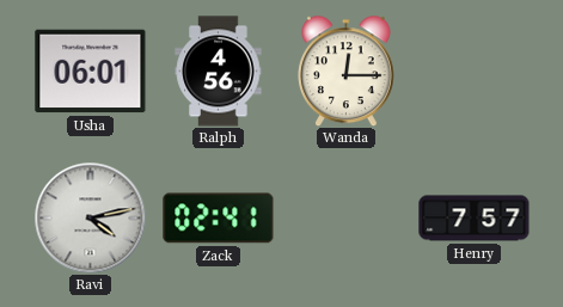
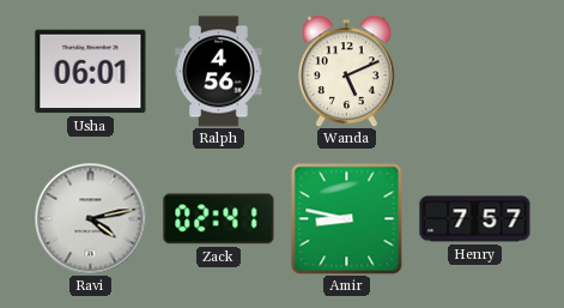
Wanda: 12:15 -> 5:11
Amir: none -> 8:47
